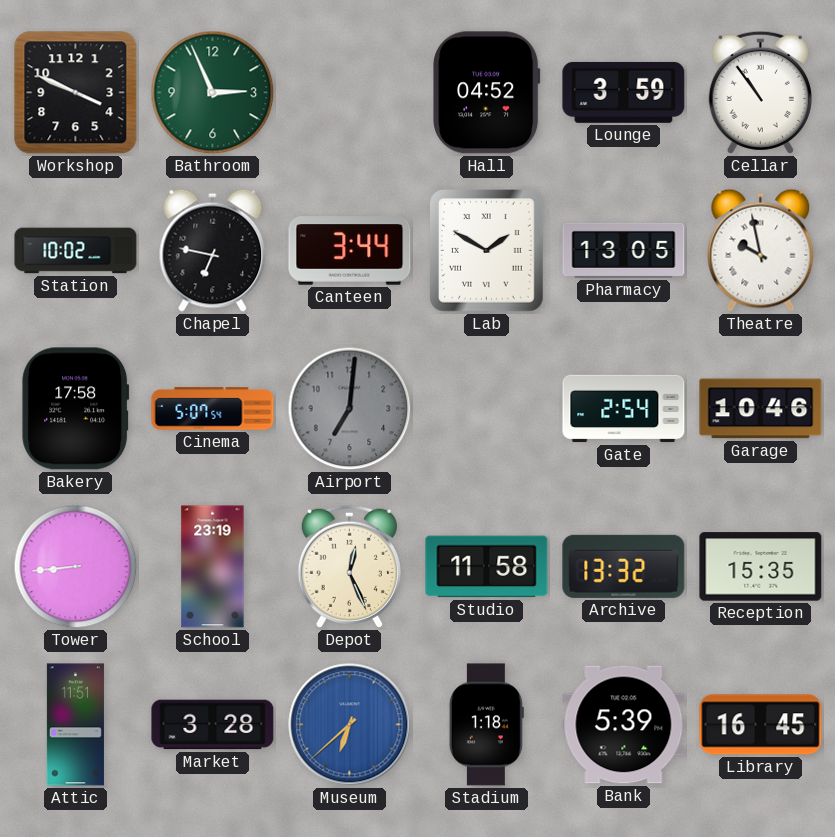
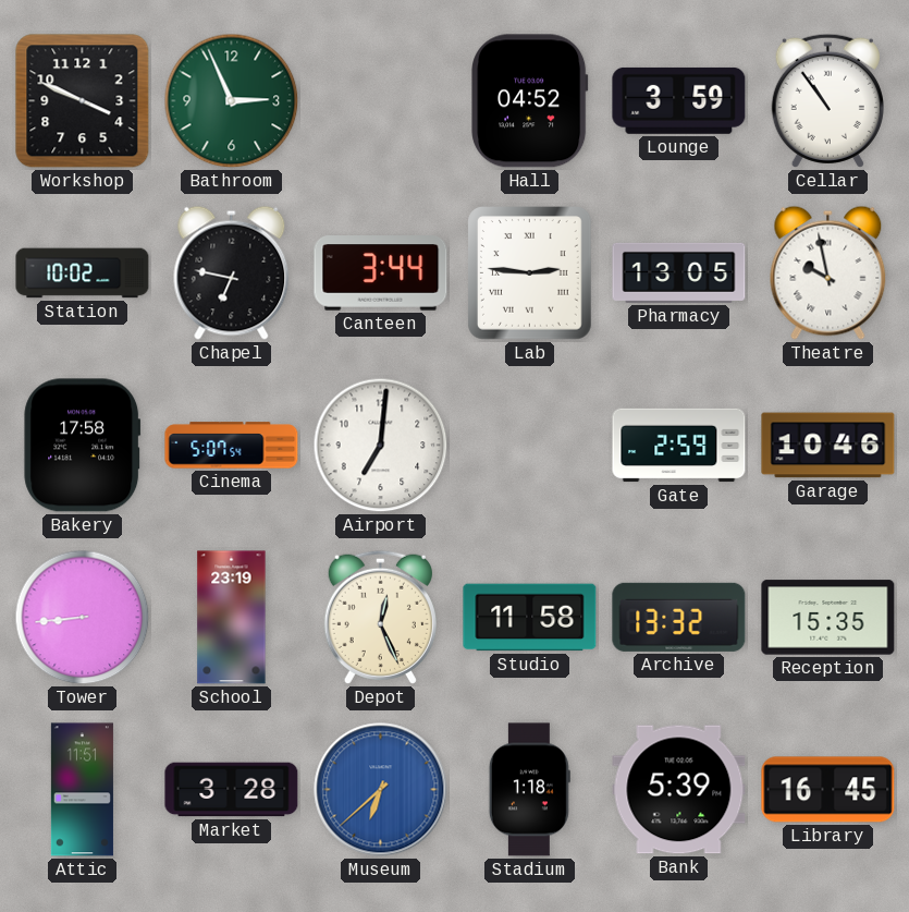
Lab: 1:50 -> 2:46
Airport dial: grey -> white
Gate: 2:54 -> 2:59
